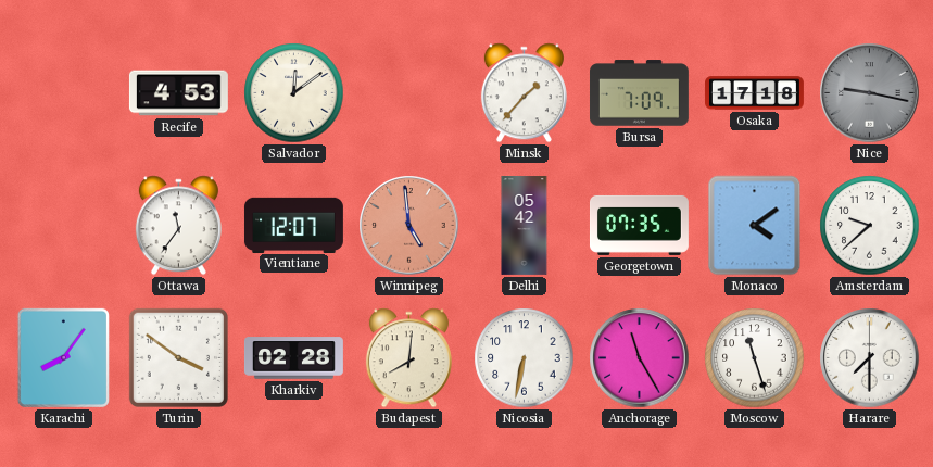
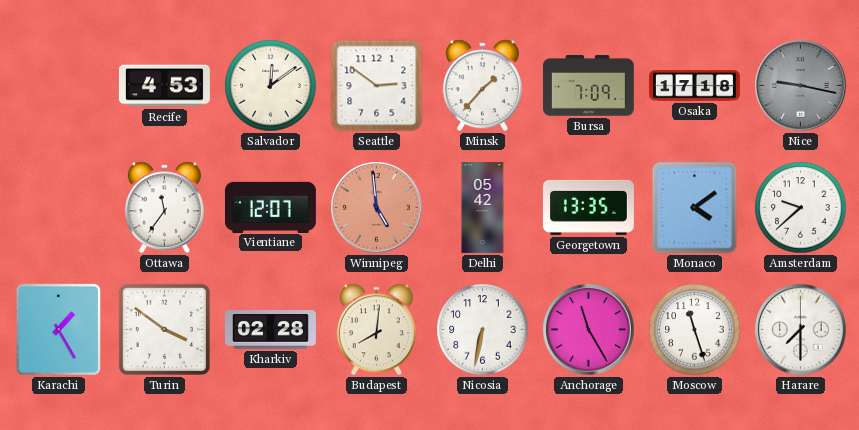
Seattle: none -> 2:51
Georgetown: 07:35 -> 13:35
Karachi: 8:06 -> 1:25
